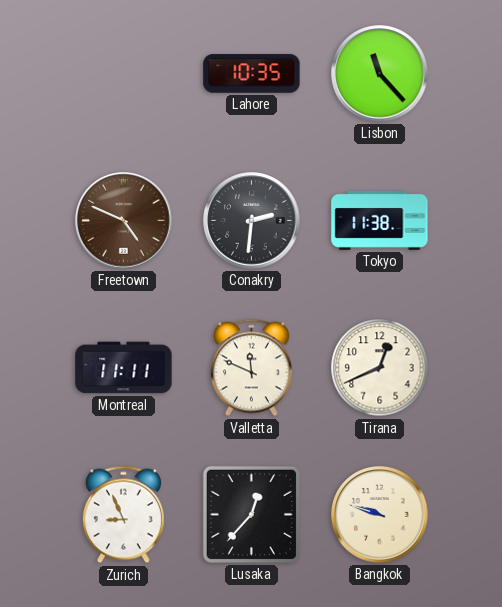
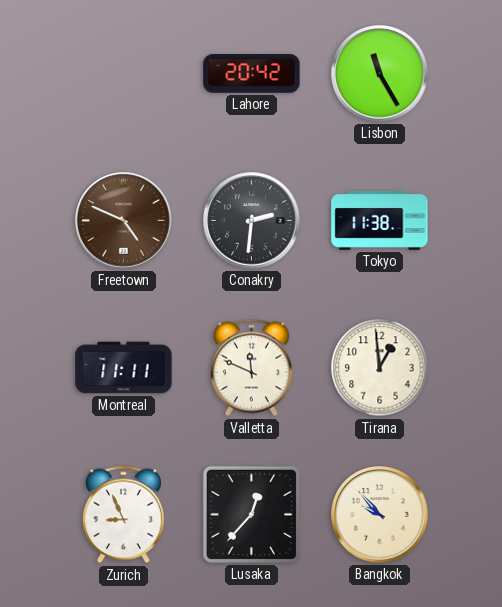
Lahore: 10:35 -> 20:42
Lisbon: 11:23 -> 11:25
Tirana: 12:41 -> 12:59
Bangkok: 9:48 -> 9:53
